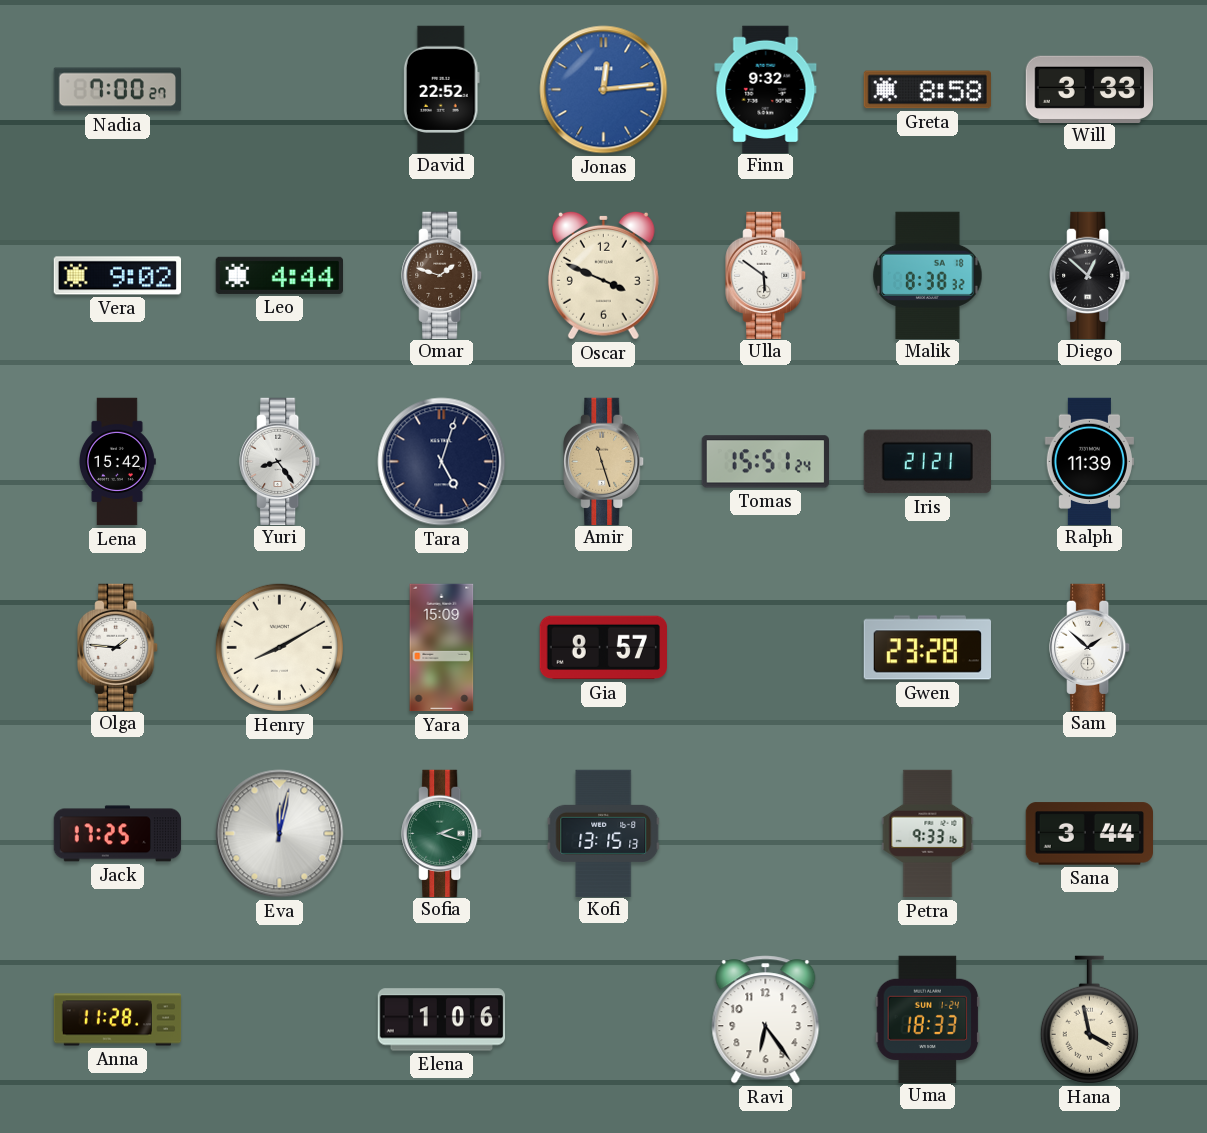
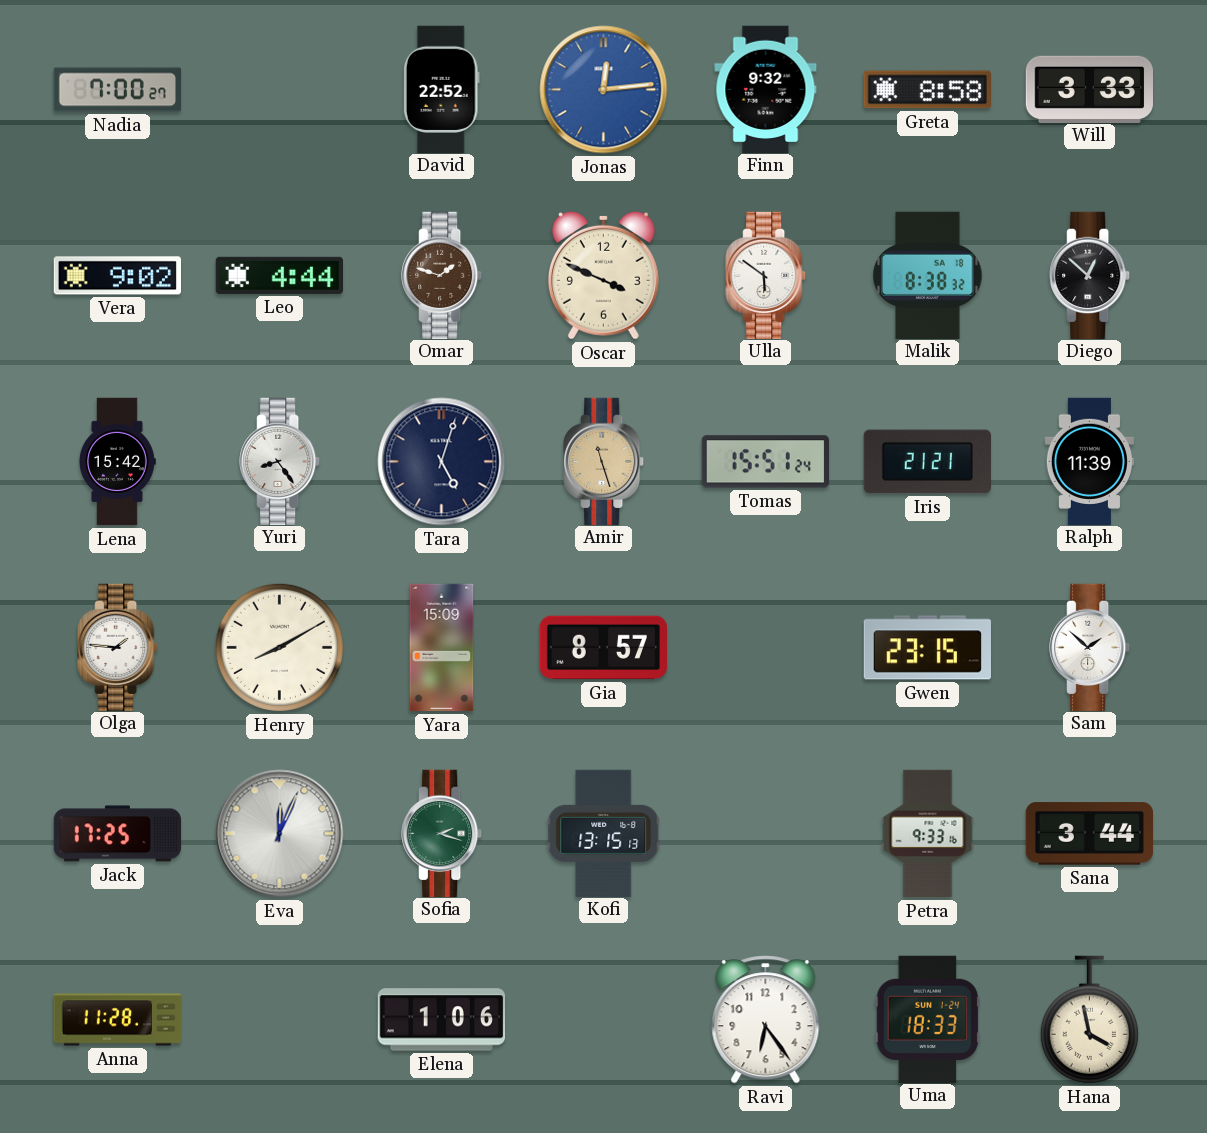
Gwen: 23:28 -> 23:15
Eva: 12:02 -> 12:04
